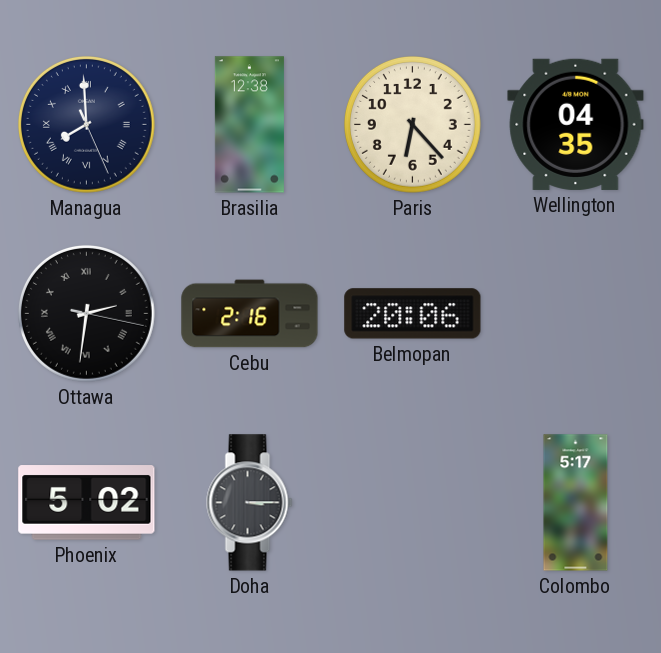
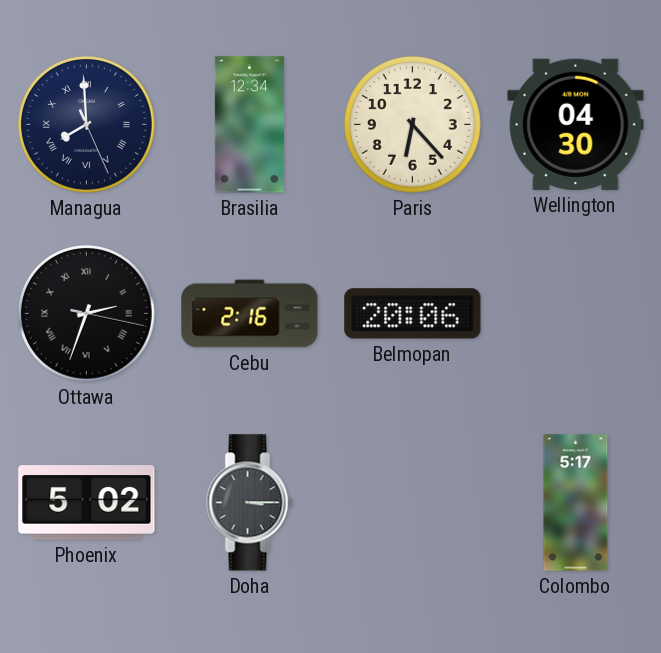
Brasilia: 12:38 -> 12:34
Wellington: 04:35 -> 04:30
Ottawa: 2:31 -> 2:33
